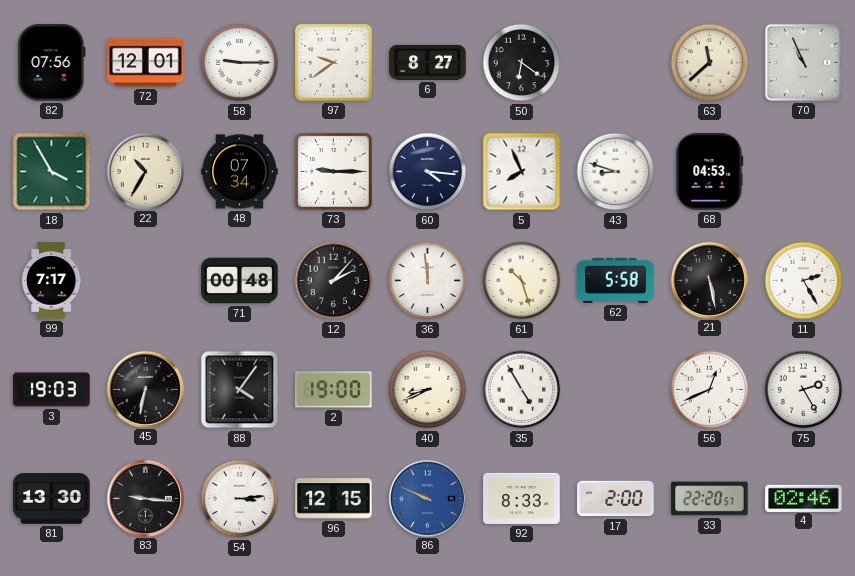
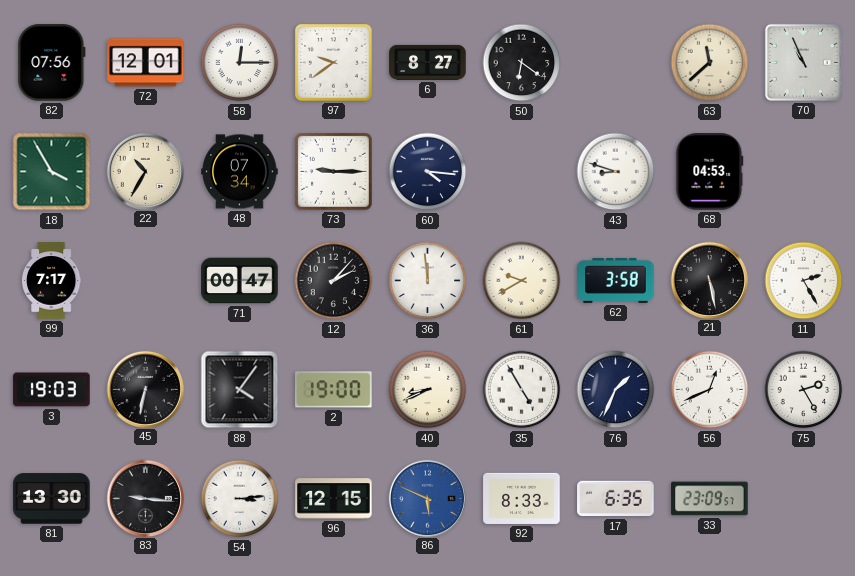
58: 9:15 -> 12:15
5: 7:56 -> none
71: 00:48 -> 00:47
61: 10:27 -> 9:40
62: 5:58 -> 3:58
76: none -> 1:34
86: 9:49 -> 5:49
17: 2:00 -> 6:35
33: 22:20 -> 23:09
4: 02:46 -> none
